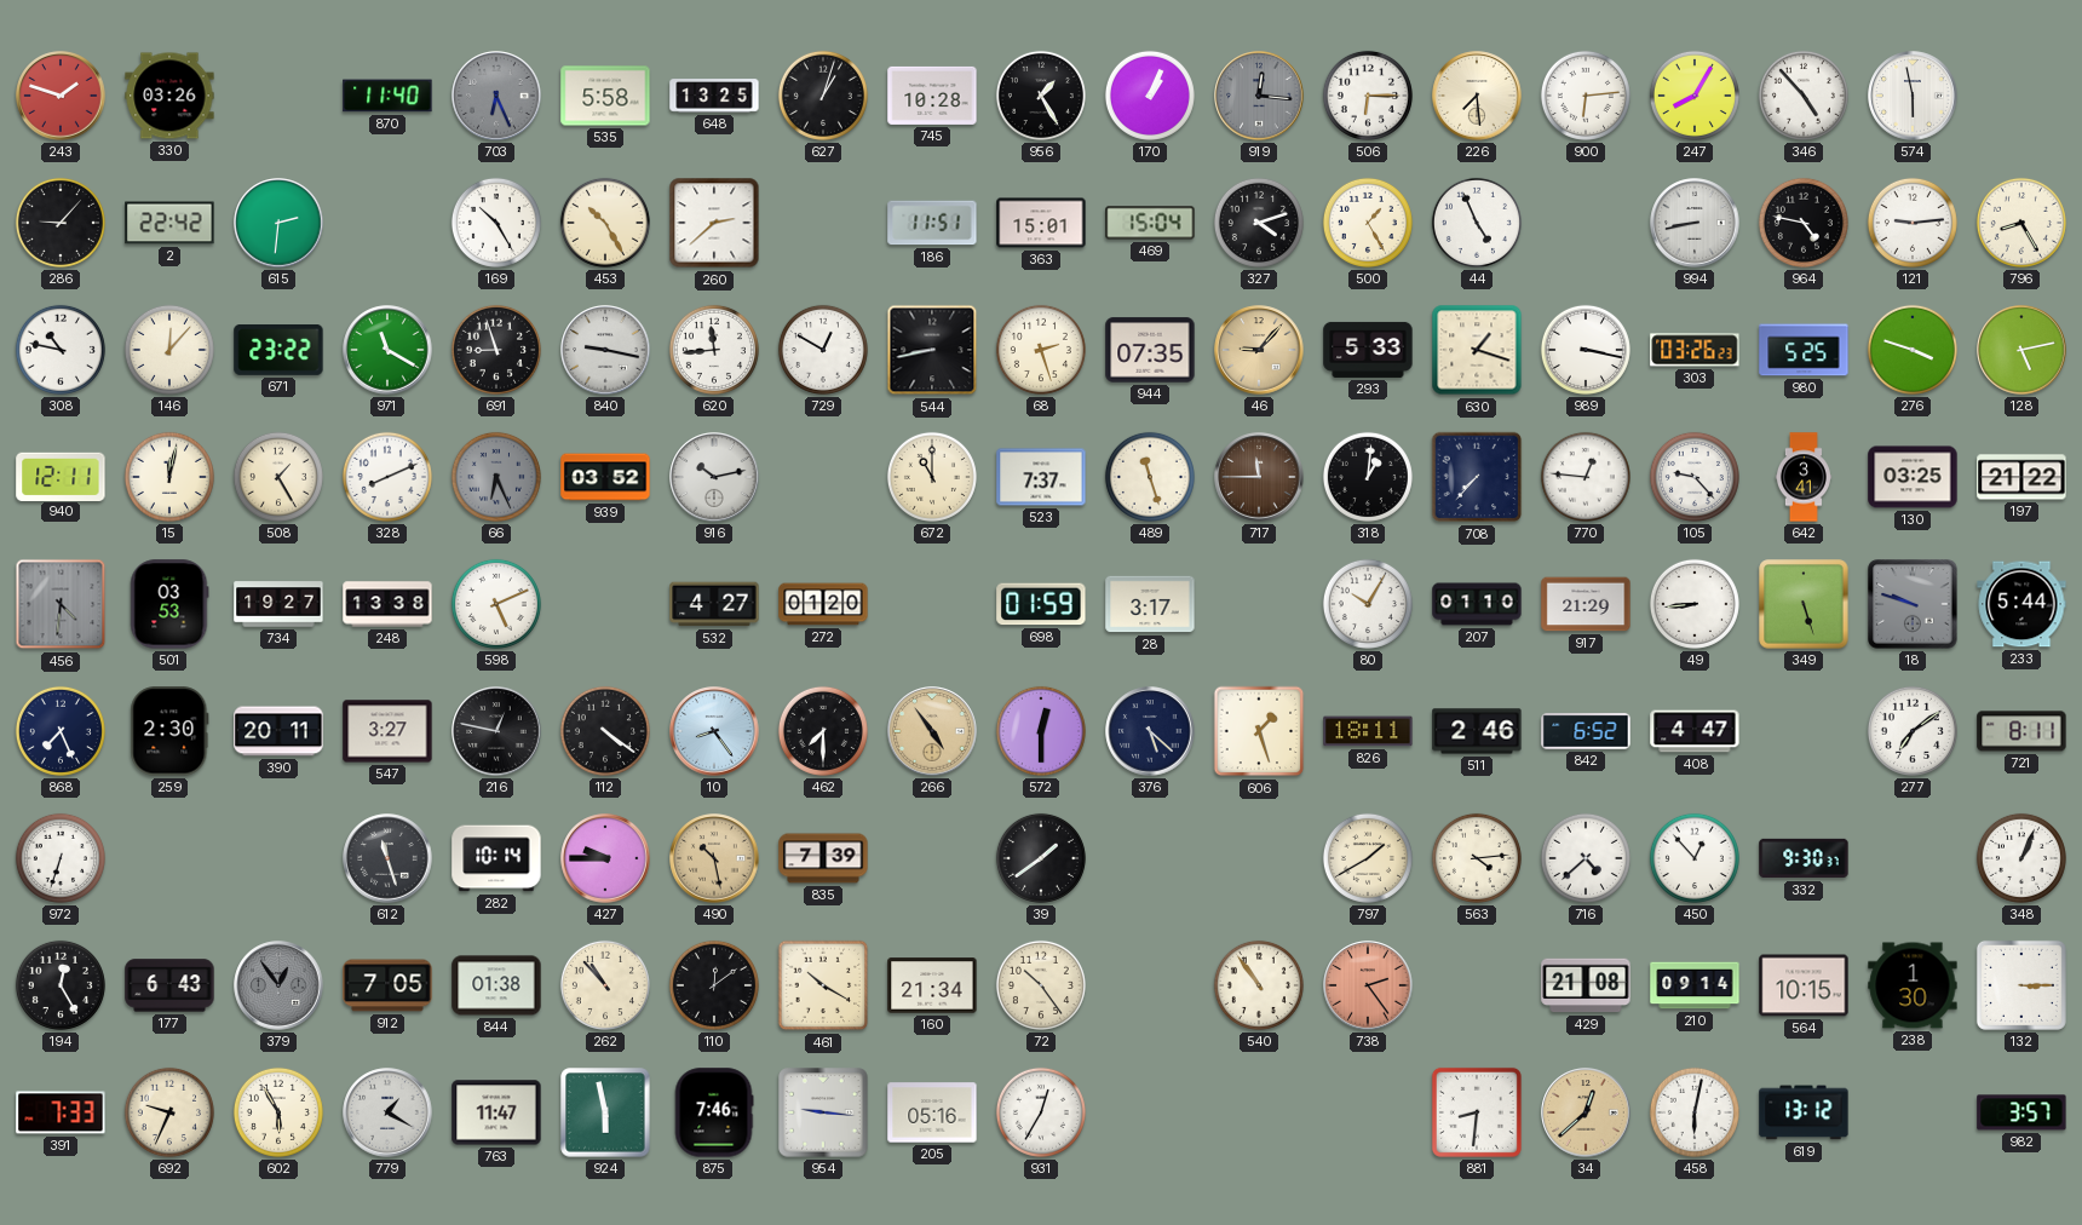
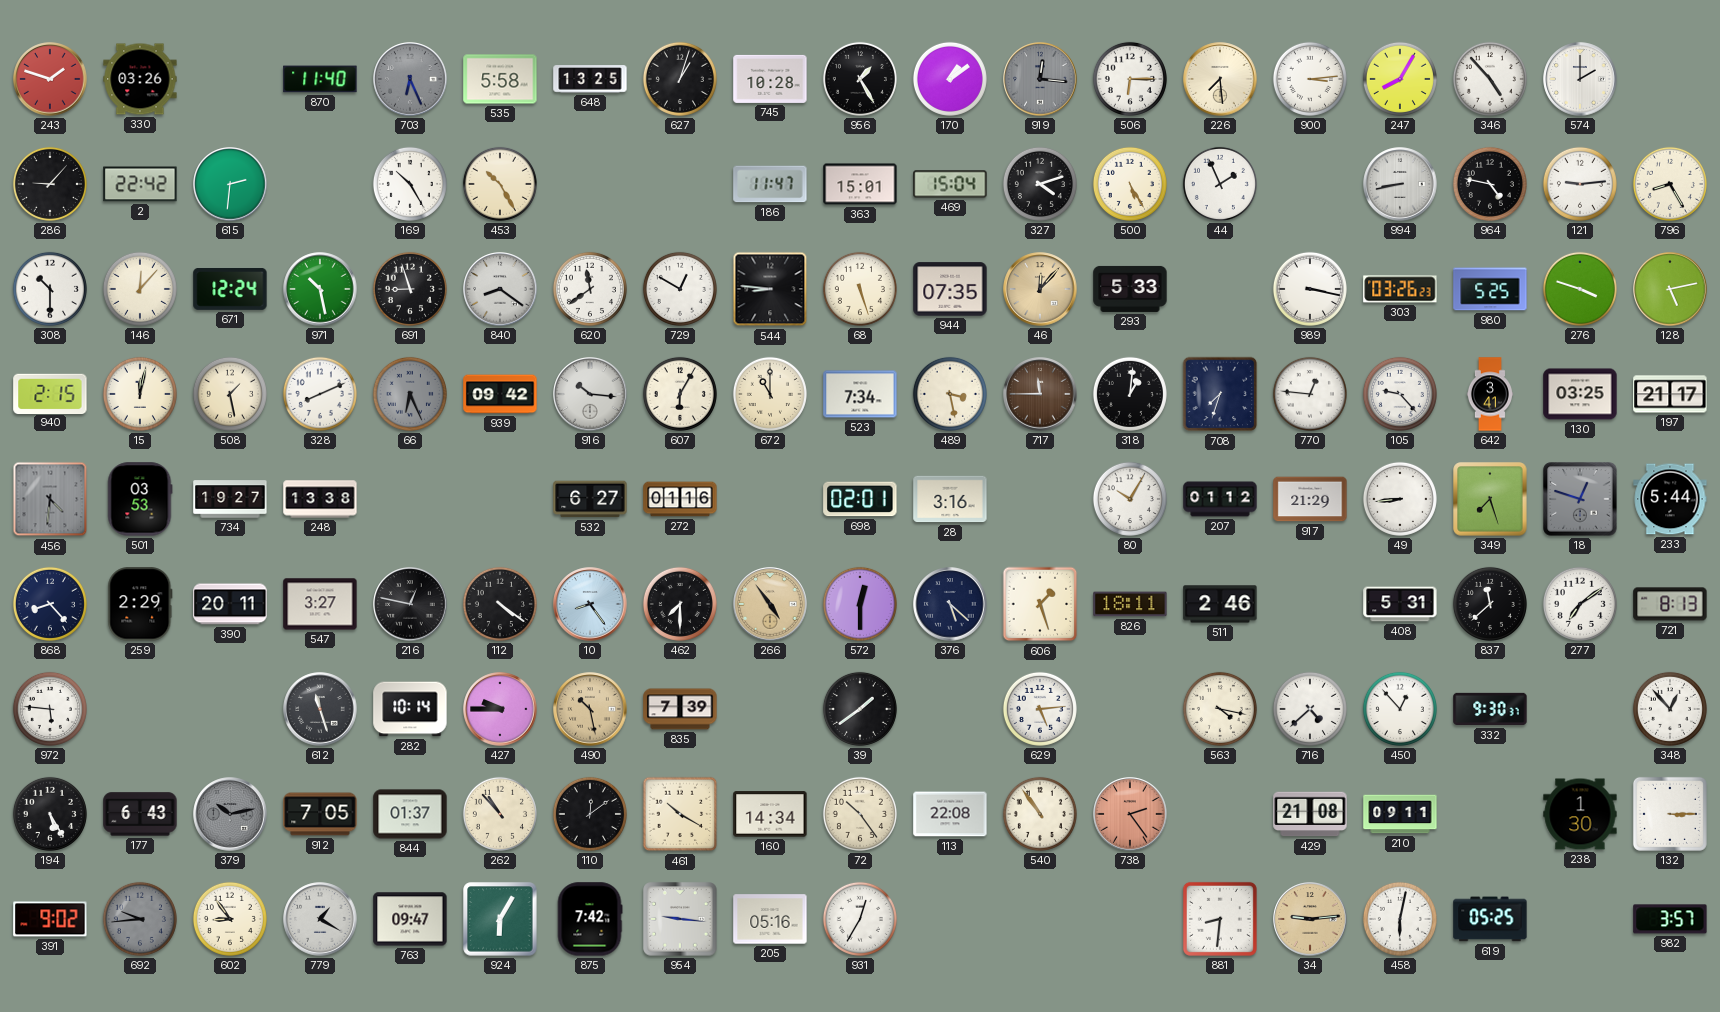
170: 1:04 -> 1:09
900: 6:14 -> 3:14
574: 5:58 -> 2:00
260: 2:38 -> none
186: 11:51 -> 11:47
500: 1:25 -> 5:25
44: 4:56 -> 1:56
308: 10:47 -> 10:30
671: 23:22 -> 12:24
971: 11:20 -> 10:28
840: 9:17 -> 8:21
620: 11:44 -> 11:39
544: 8:43 -> 8:46
68: 2:27 -> 5:27
46: 9:07 -> 12:07
630: 1:18 -> none
940: 12:11 -> 2:15
508: 1:25 -> 1:28
939: 03:52 -> 09:42
916: 10:13 -> 10:16
607: none -> 6:05
523: 7:37 -> 7:34
489: 11:27 -> 3:28
708: 7:37 -> 7:33
197: 21:22 -> 21:17
598: 5:11 -> none
532: 4:27 -> 6:27
272: 01:20 -> 01:16
698: 01:59 -> 02:01
28: 3:17 -> 3:16
207: 01:10 -> 01:12
349: 5:27 -> 7:27
18: 9:48 -> 12:48
868: 7:26 -> 8:23
259: 2:30 -> 2:29
842: 6:52 -> none
408: 4:47 -> 5:31
837: none -> 11:38
721: 8:11 -> 8:13
972: 6:33 -> 5:46
629: none -> 5:14
797: 1:40 -> none
563: 4:14 -> 4:17
348: 1:04 -> 12:53
194: 12:25 -> 5:25
379: 12:54 -> 10:13
844: 01:38 -> 01:37
160: 21:34 -> 14:34
113: none -> 22:08
210: 09:14 -> 09:11
564: 10:15 -> none
391: 7:33 -> 9:02
692: 9:34 -> 9:44
692 dial: cream -> grey
602: 5:55 -> 8:54
763: 11:47 -> 09:47
924: 5:58 -> 6:05
875: 7:46 -> 7:42
34: 12:38 -> 9:14
619: 13:12 -> 05:25
